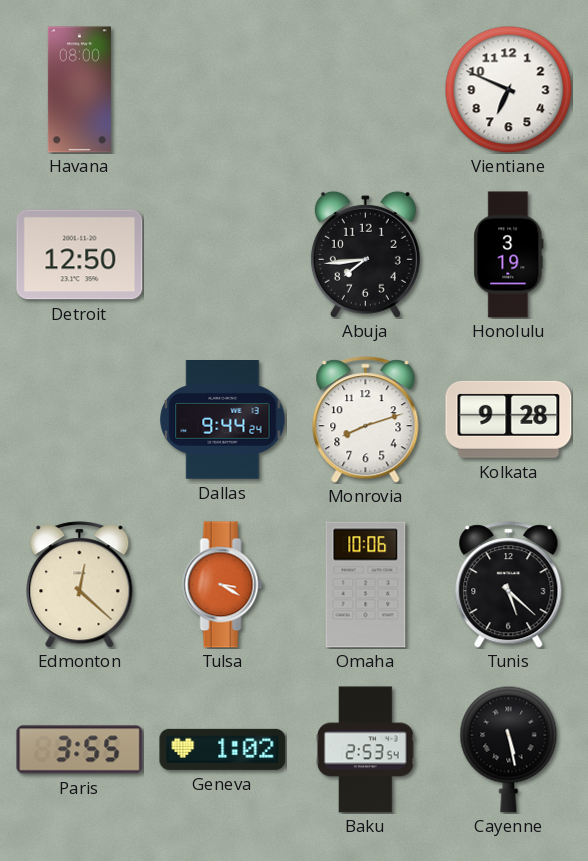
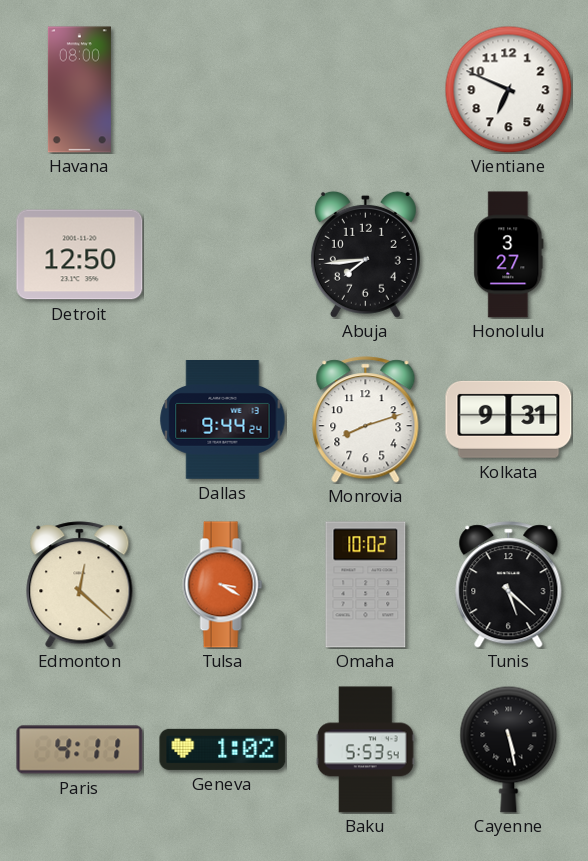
Honolulu: 3:19 -> 3:27
Kolkata: 9:28 -> 9:31
Omaha: 10:06 -> 10:02
Paris: 3:55 -> 4:11
Baku: 2:53 -> 5:53
